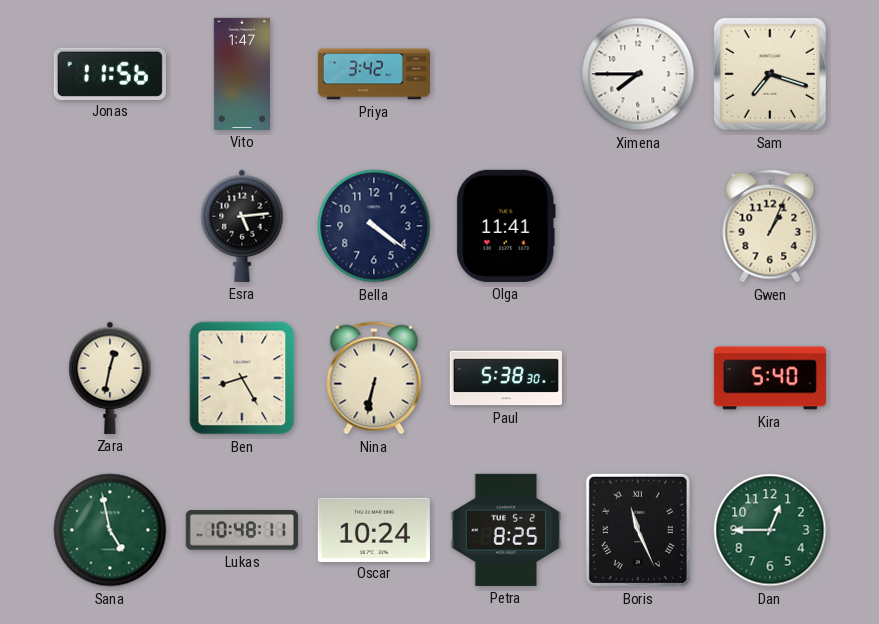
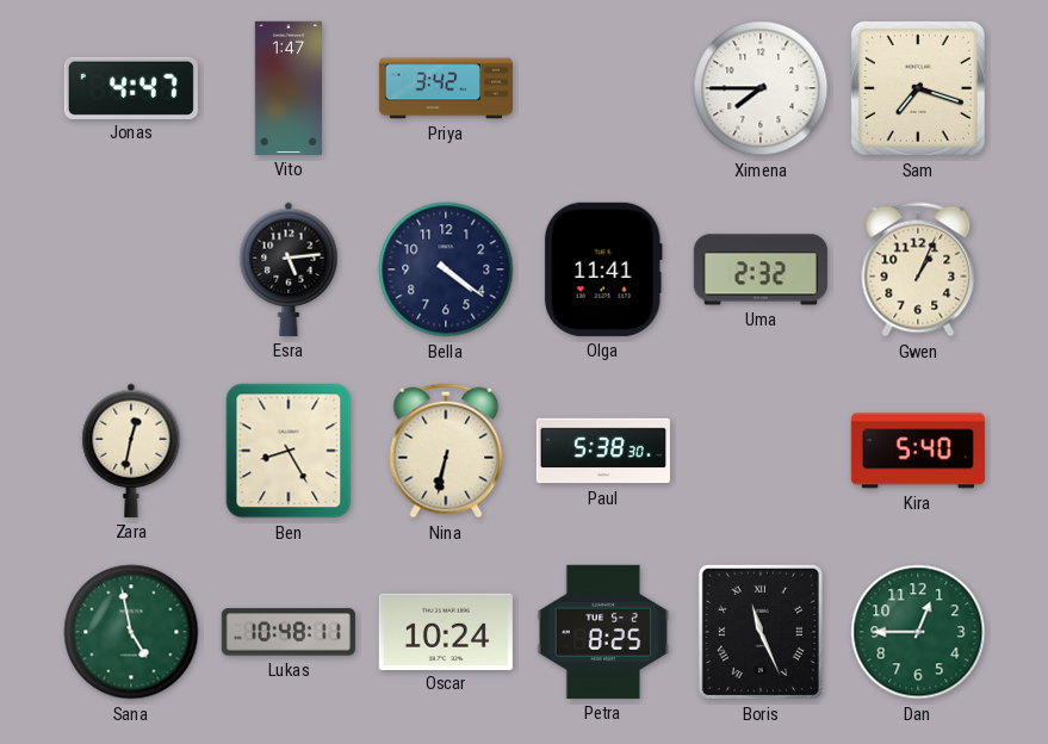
Jonas: 11:56 -> 4:47
Uma: none -> 2:32
